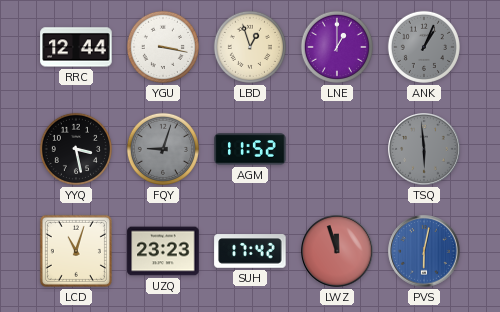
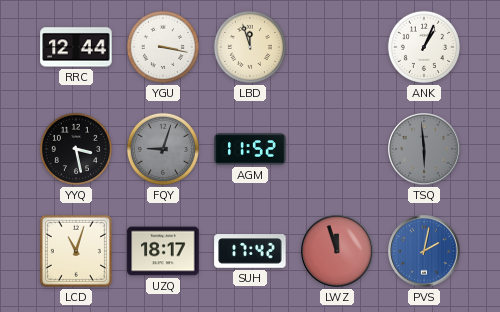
LBD: 12:57 -> 11:57
LNE: 1:00 -> none
ANK dial: grey -> white
UZQ: 23:23 -> 18:17
PVS: 6:02 -> 2:02
